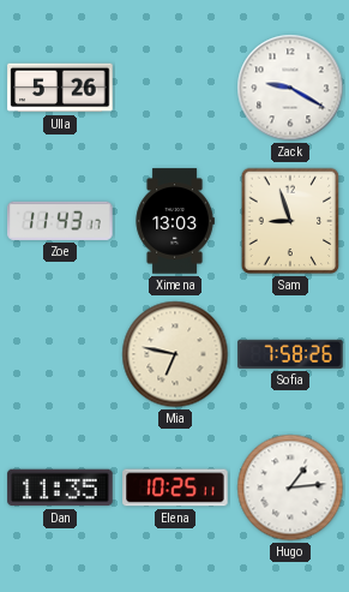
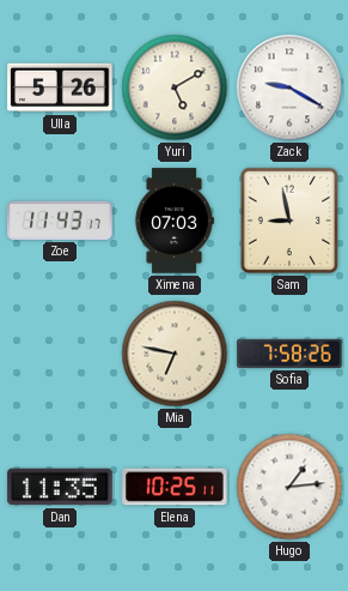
Yuri: none -> 5:10
Ximena: 13:03 -> 07:03
Sam: 8:57 -> 8:58
